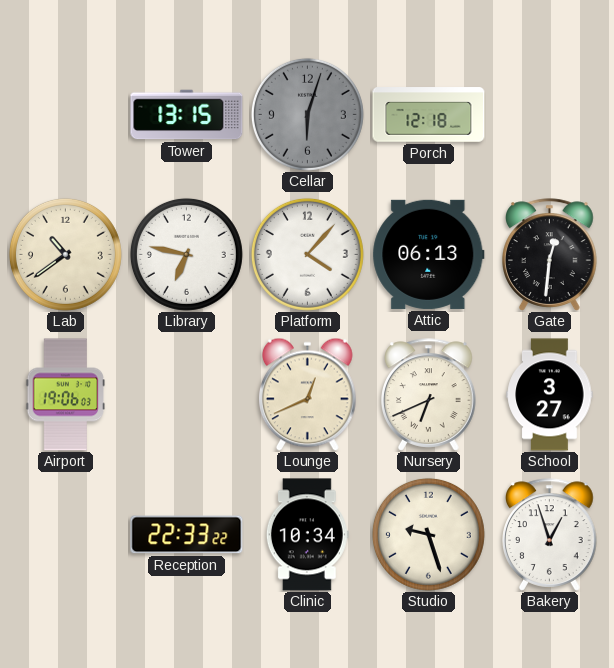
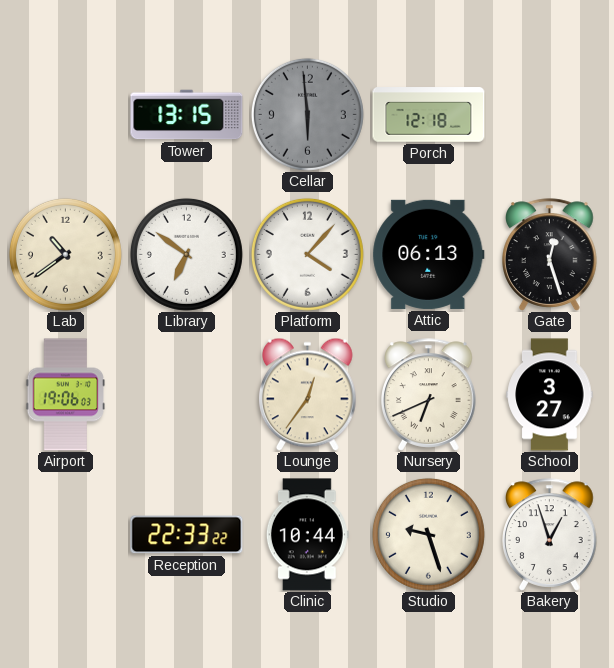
Cellar: 6:03 -> 5:59
Library: 6:47 -> 6:51
Gate: 12:31 -> 12:27
Lounge: 12:41 -> 12:36
Clinic: 10:34 -> 10:44
